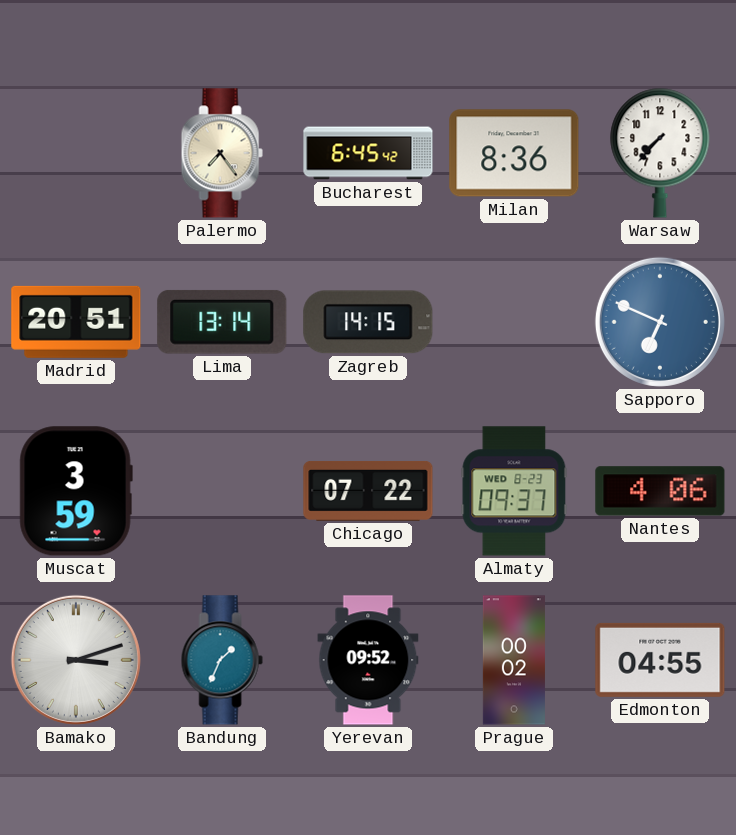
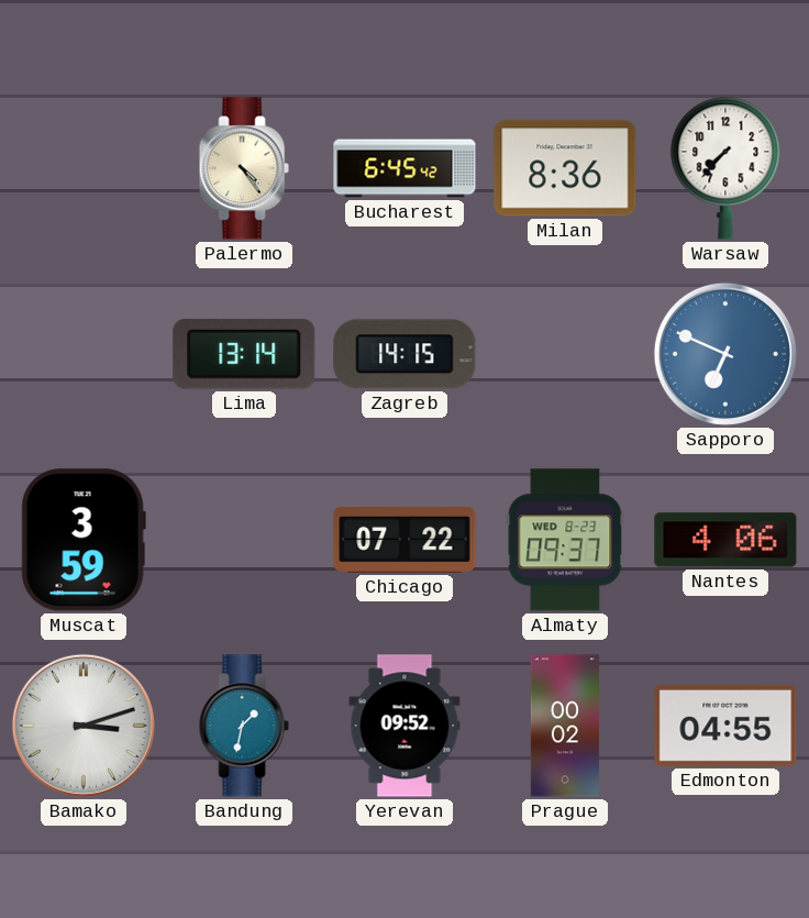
Palermo: 7:24 -> 4:24
Madrid: 20:51 -> none
Bandung: 1:34 -> 1:32
